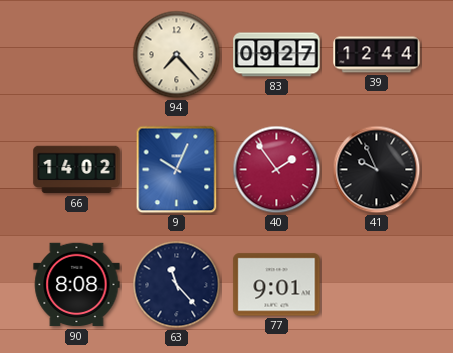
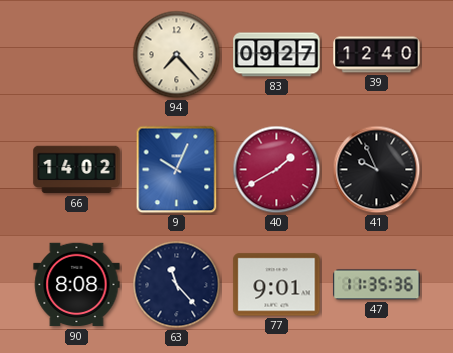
39: 12:44 -> 12:40
40: 1:54 -> 1:40
47: none -> 11:35
